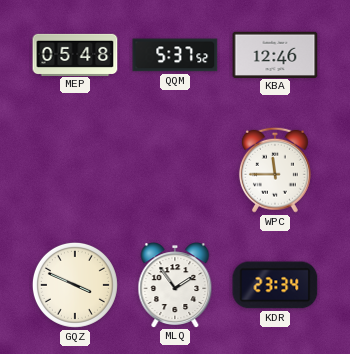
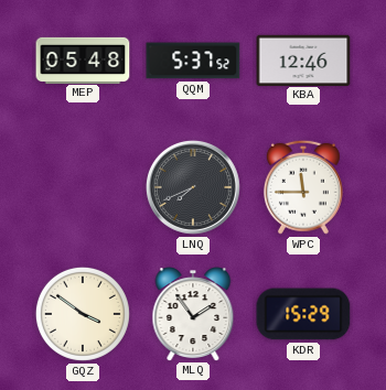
LNQ: none -> 7:41
GQZ: 3:49 -> 3:51
KDR: 23:34 -> 15:29
